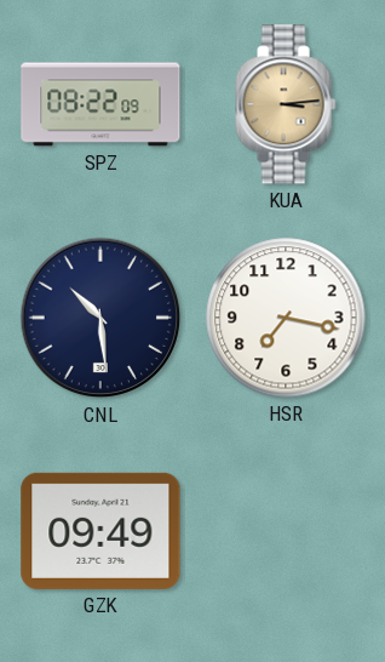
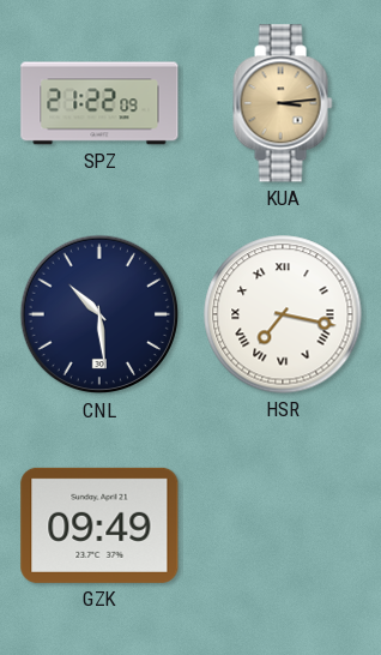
SPZ: 08:22 -> 21:22
HSR numerals: Arabic -> Roman
